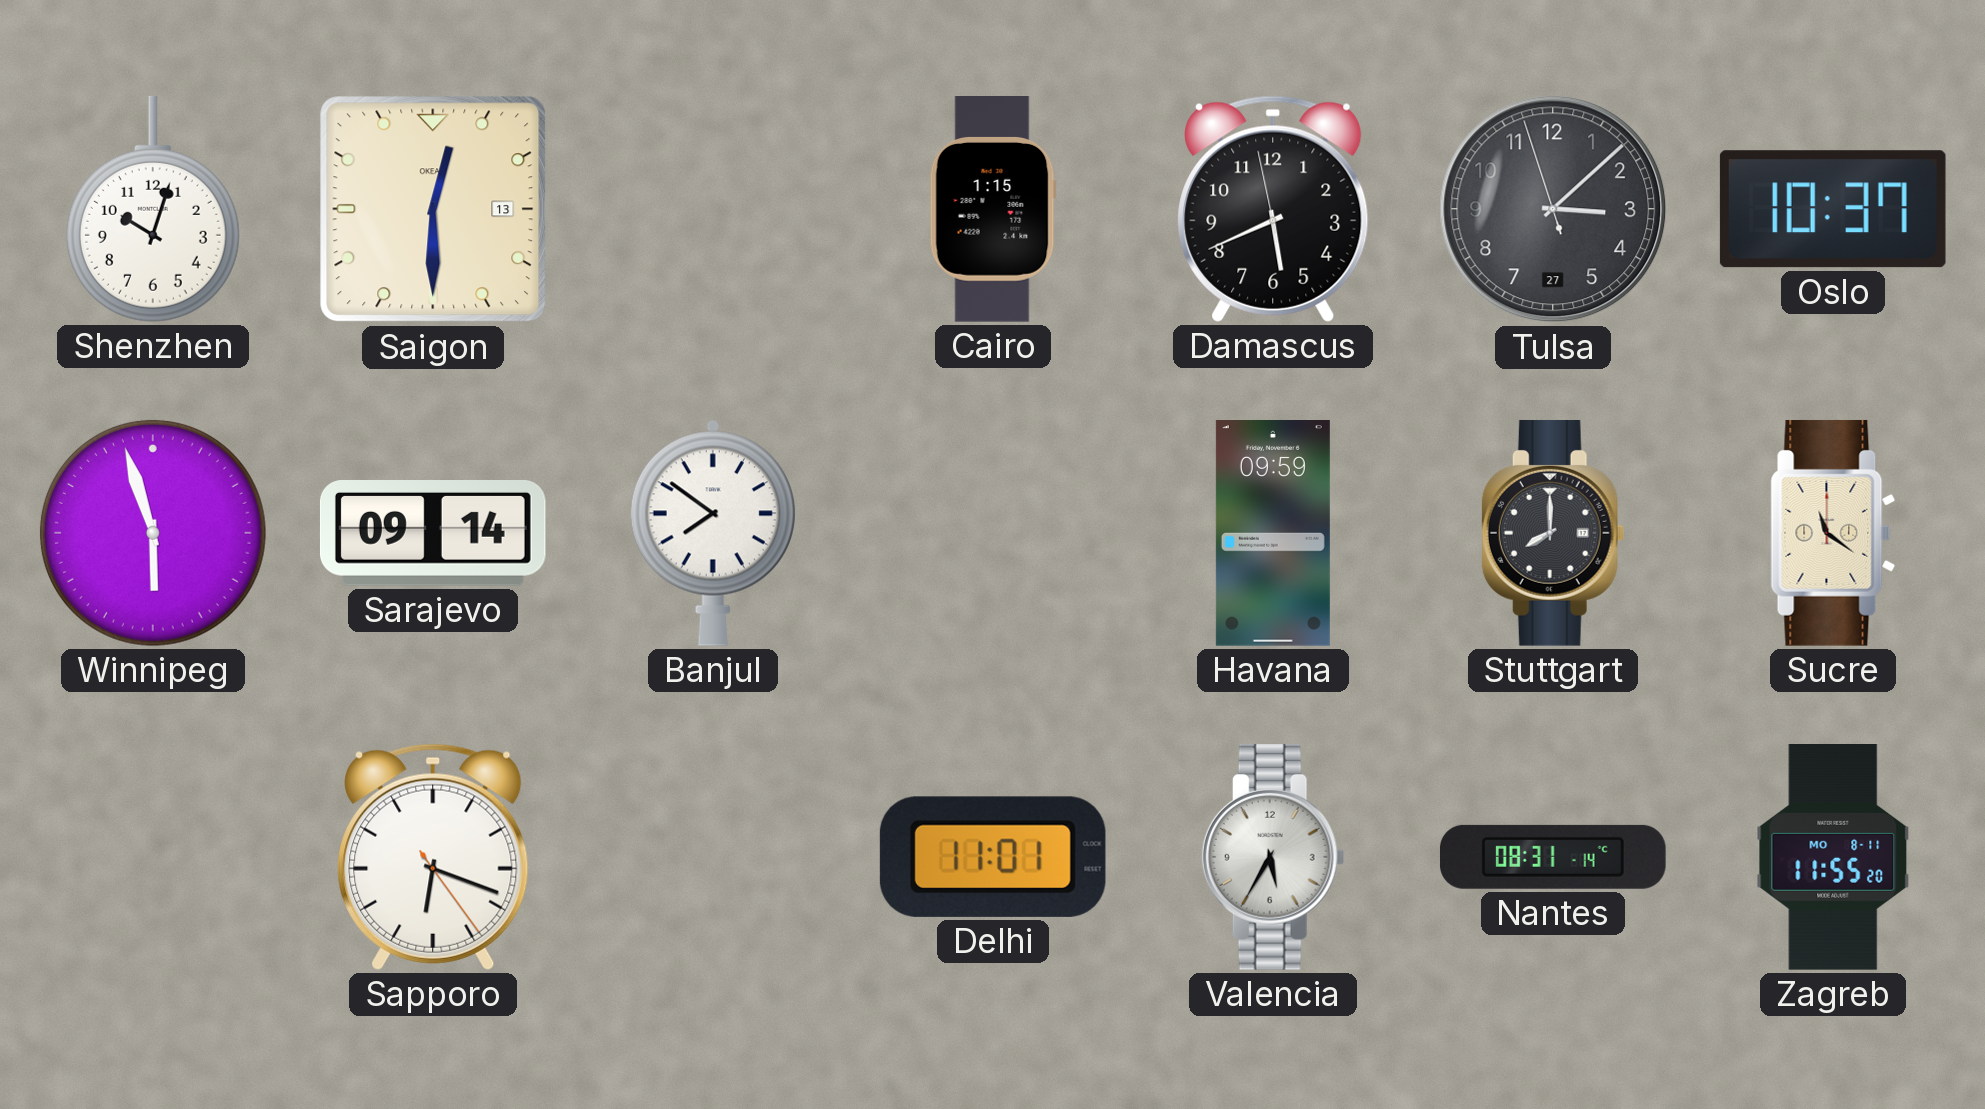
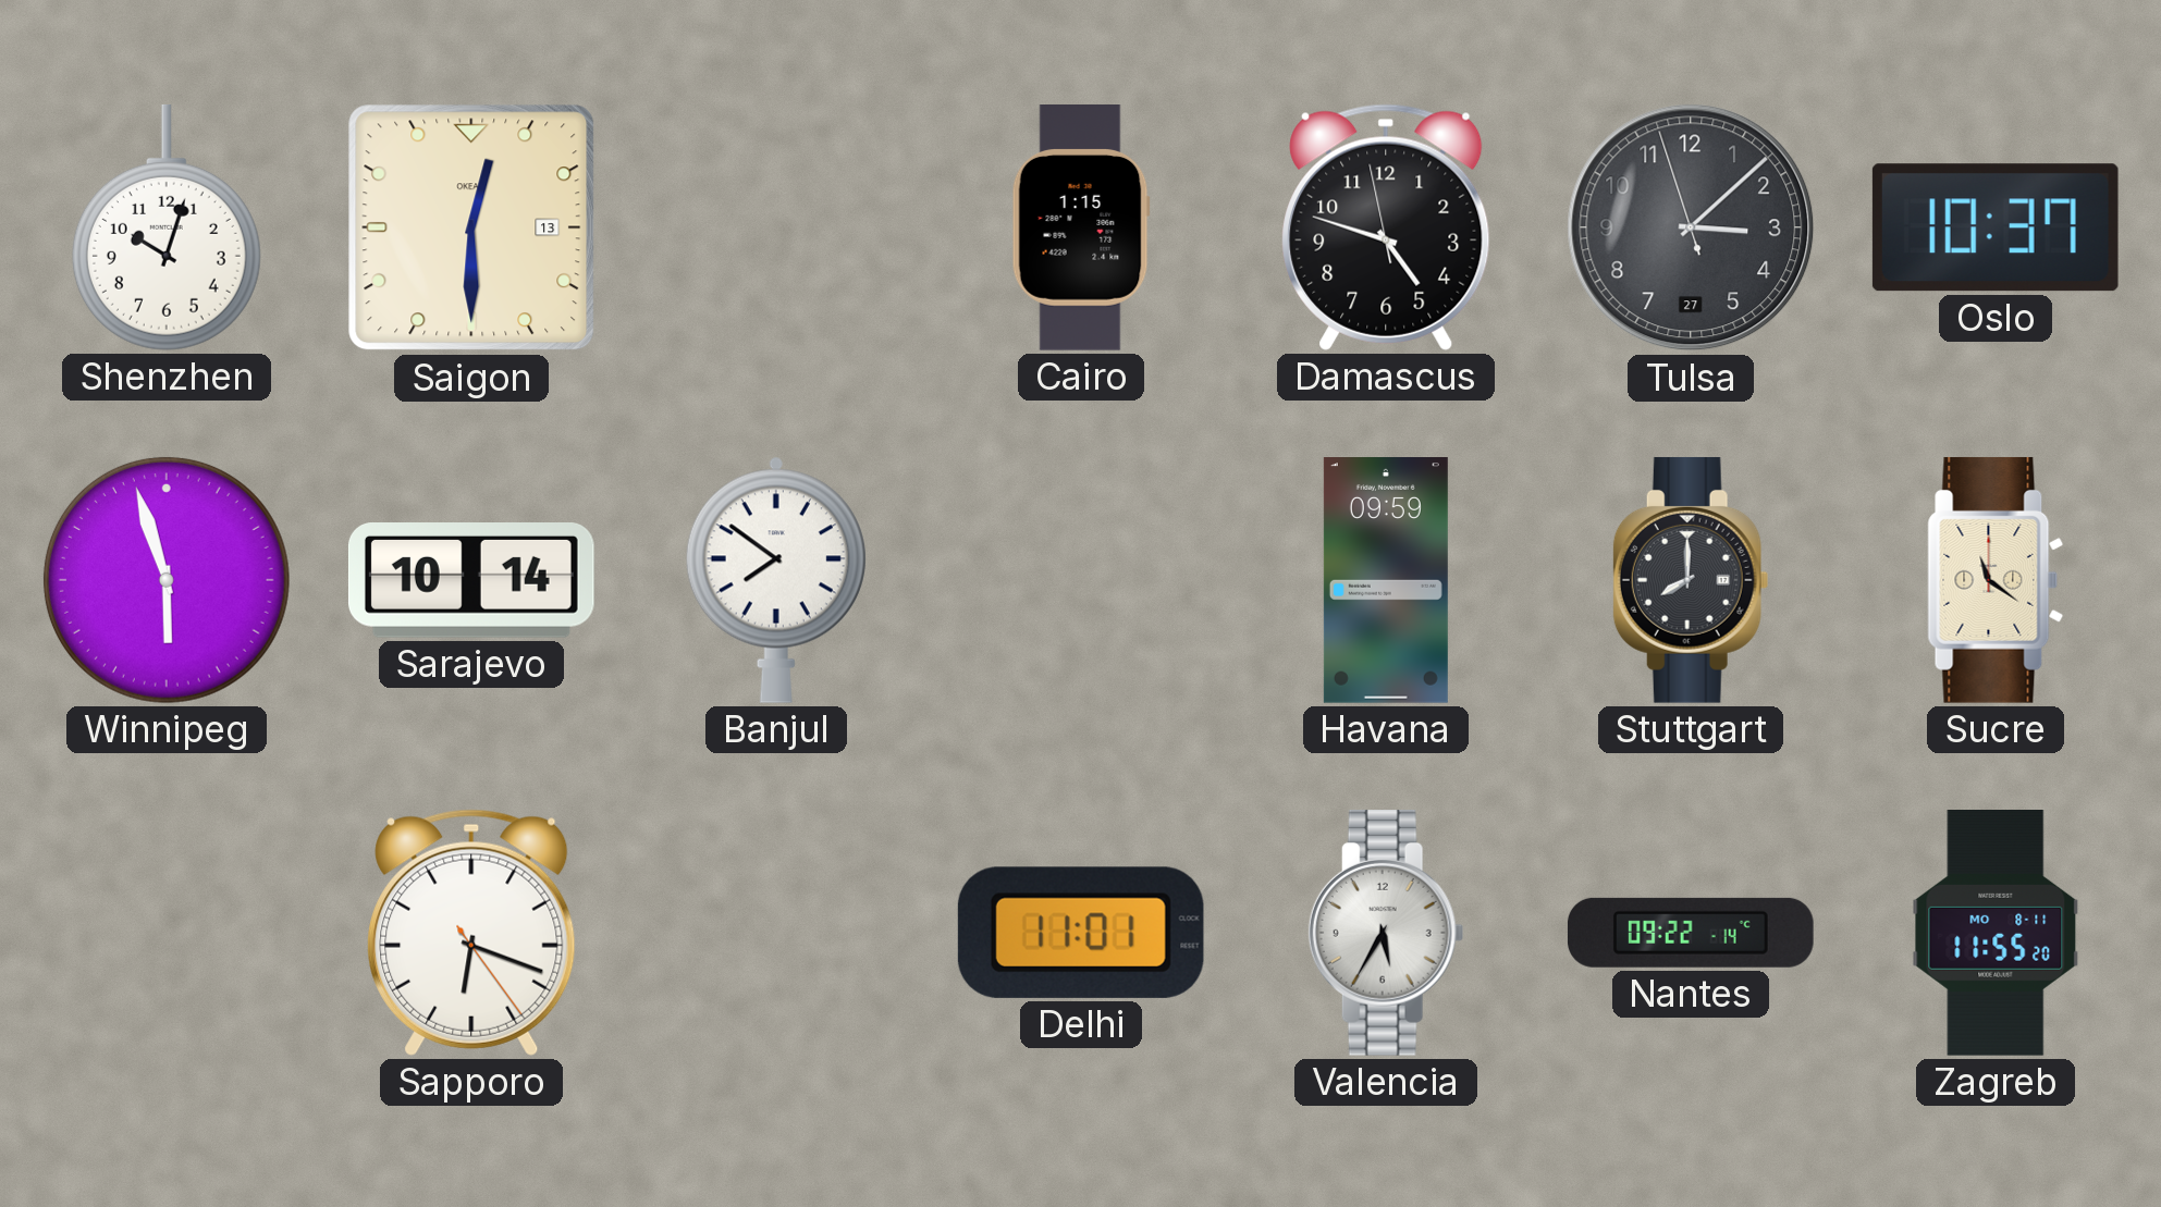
Damascus: 5:40 -> 4:47
Sarajevo: 09:14 -> 10:14
Nantes: 08:31 -> 09:22
